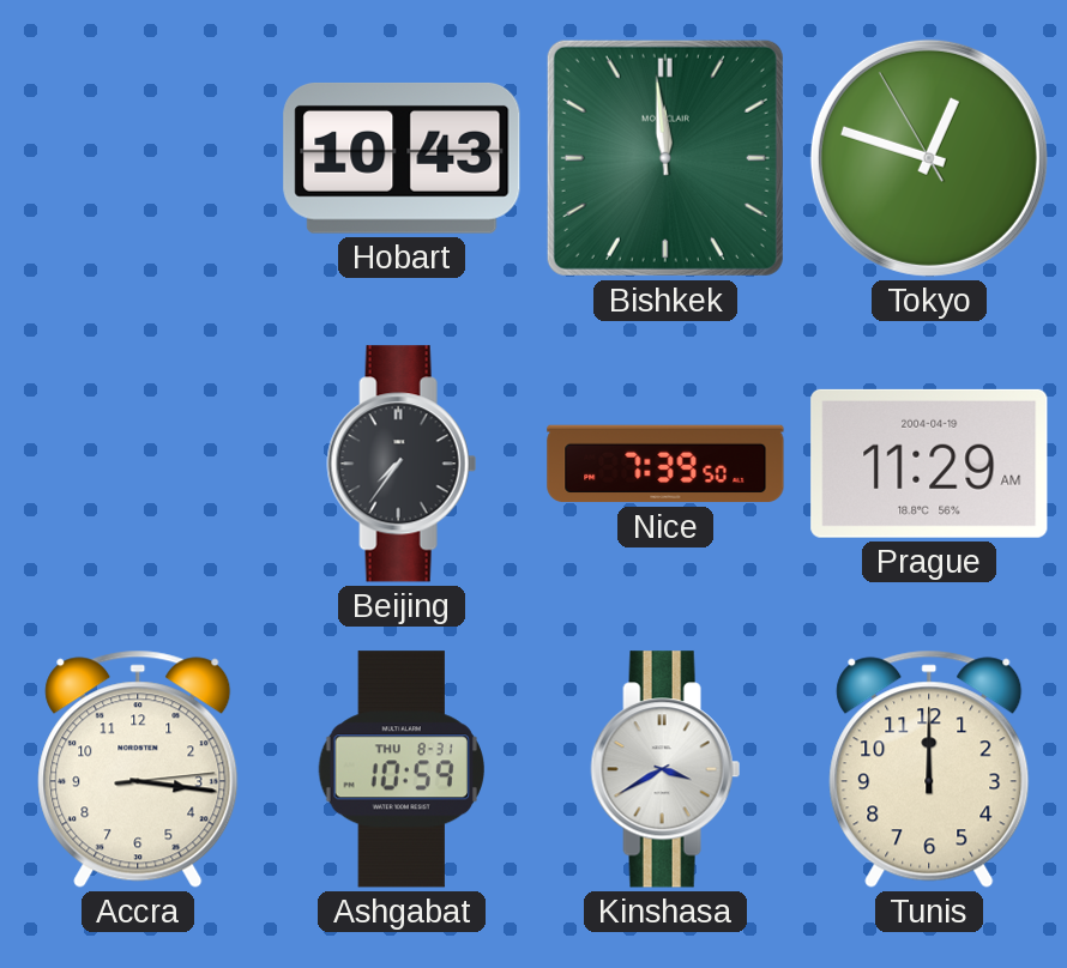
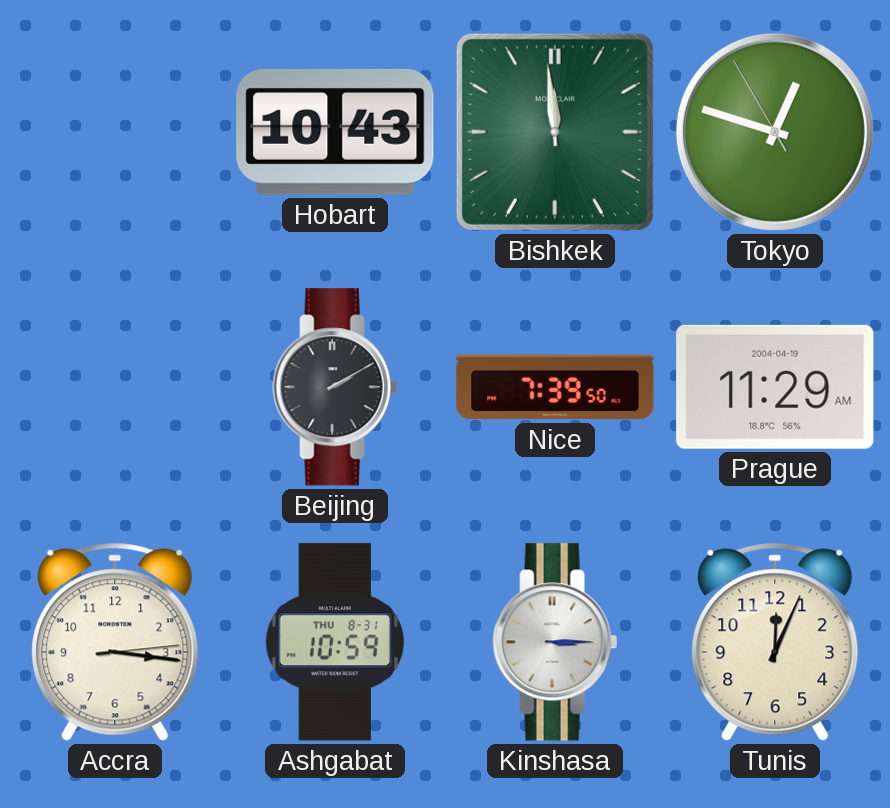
Beijing: 7:36 -> 2:10
Kinshasa: 3:40 -> 3:15
Tunis: 12:00 -> 12:04
